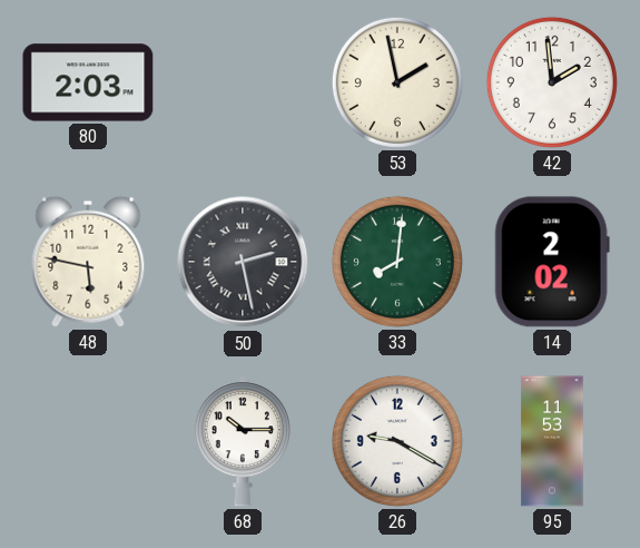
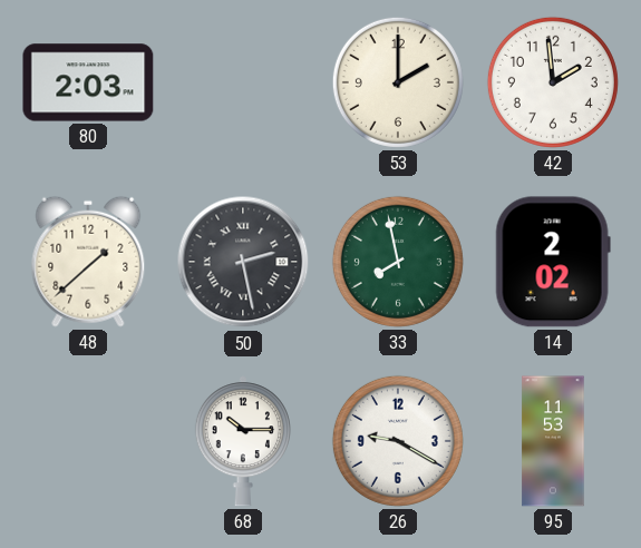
53: 1:58 -> 2:00
48: 5:47 -> 1:38
33: 8:01 -> 7:58
